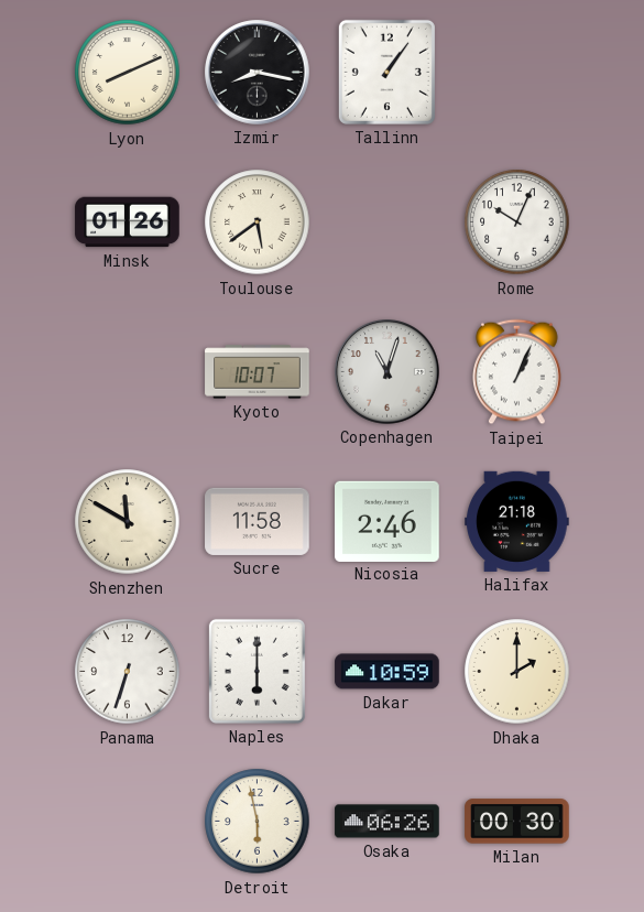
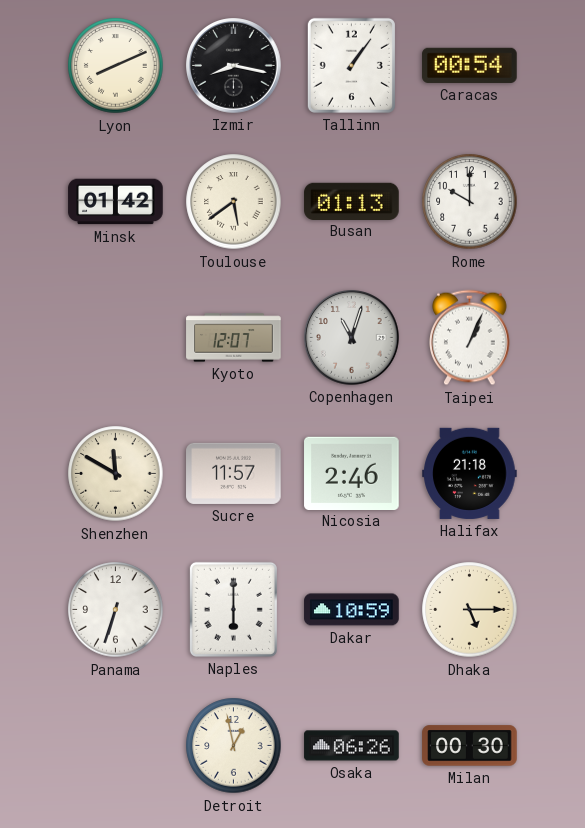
Caracas: none -> 00:54
Minsk: 01:26 -> 01:42
Busan: none -> 01:13
Rome: 10:04 -> 10:00
Kyoto: 10:07 -> 12:07
Sucre: 11:58 -> 11:57
Dhaka: 2:00 -> 5:15
Detroit: 5:58 -> 12:58
